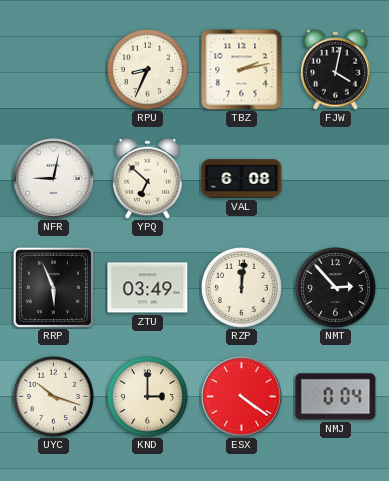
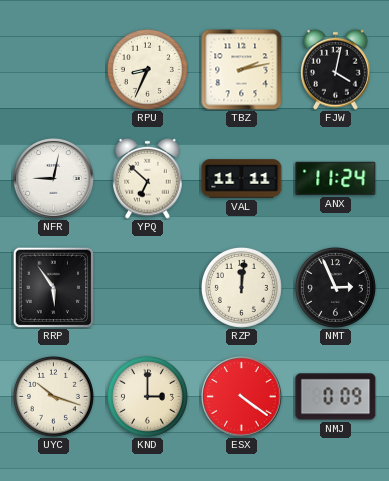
VAL: 6:08 -> 11:11
ANX: none -> 11:24
RRP: 5:56 -> 5:54
ZTU: 03:49 -> none
NMT: 2:53 -> 2:56
NMJ: 0:04 -> 0:09
